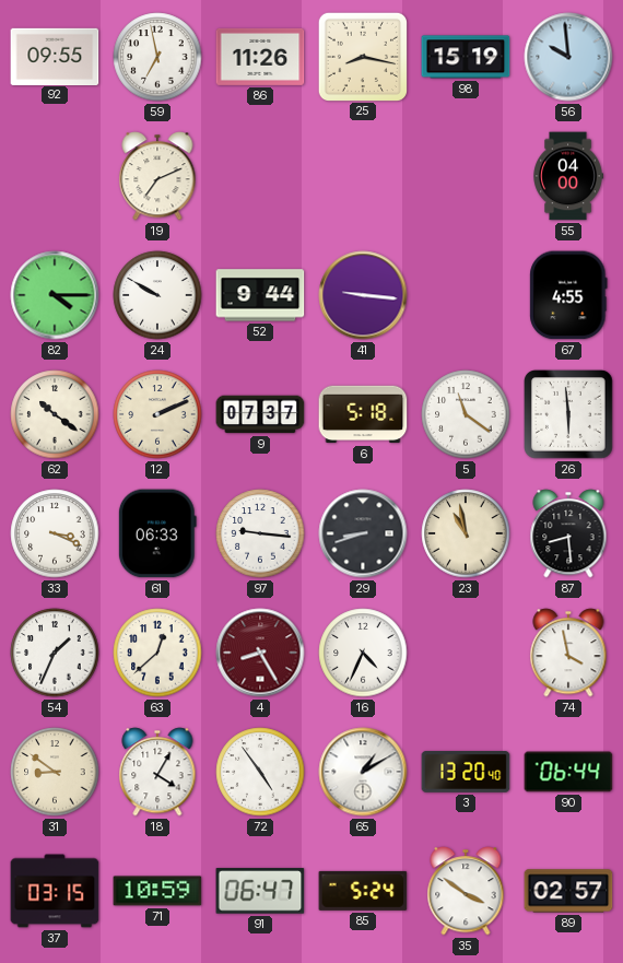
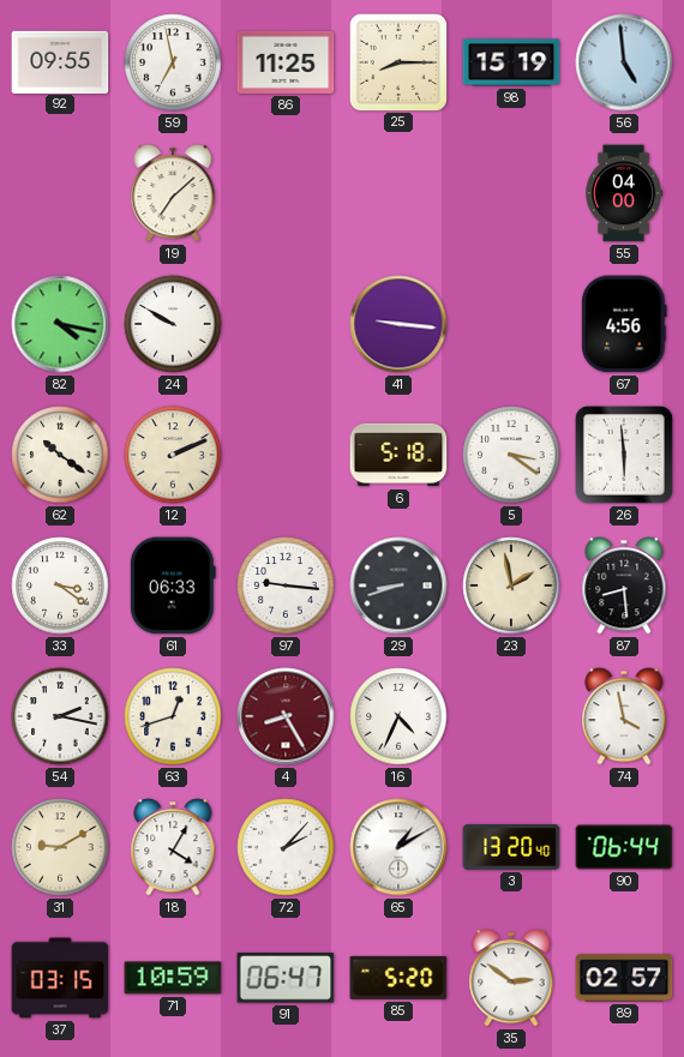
86: 11:26 -> 11:25
25: 8:17 -> 8:15
56: 9:59 -> 4:59
19: 7:11 -> 7:08
82: 4:15 -> 4:17
52: 9:44 -> none
67: 4:55 -> 4:56
9: 07:37 -> none
5: 11:21 -> 3:21
33: 3:19 -> 3:21
23: 10:58 -> 1:58
54: 1:34 -> 2:17
63: 12:38 -> 12:42
31: 8:51 -> 9:10
72: 4:54 -> 2:07
85: 5:24 -> 5:20
35: 3:51 -> 2:51
